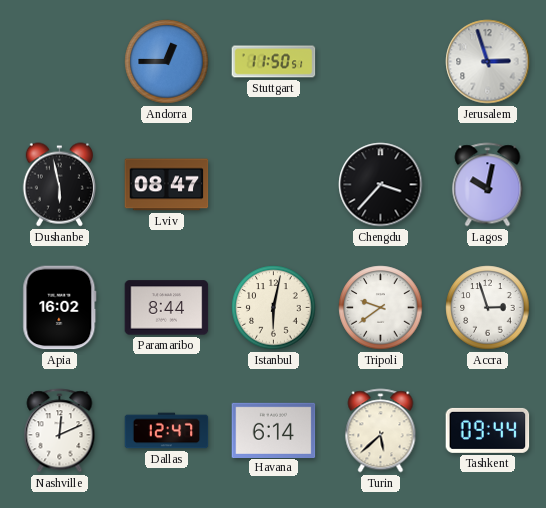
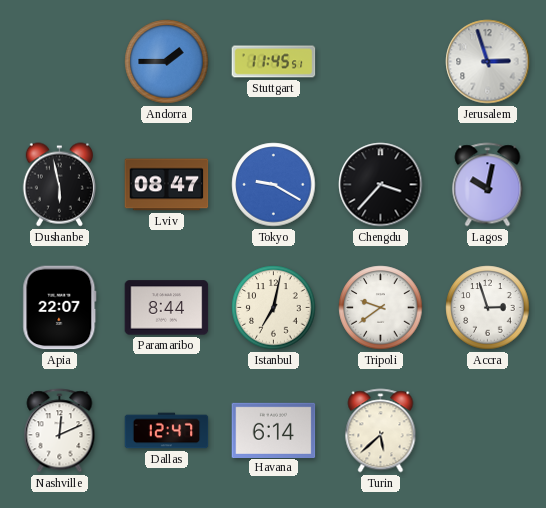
Andorra: 12:45 -> 1:45
Stuttgart: 11:50 -> 11:45
Tokyo: none -> 9:20
Apia: 16:02 -> 22:07
Istanbul: 6:02 -> 7:02
Tashkent: 09:44 -> none
